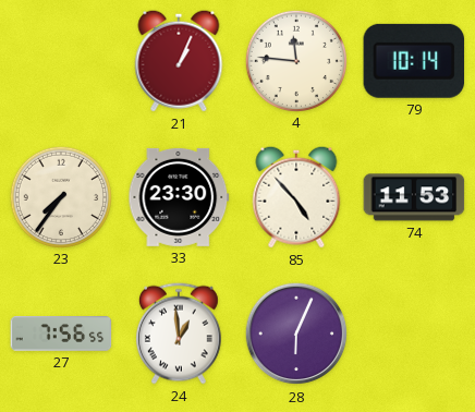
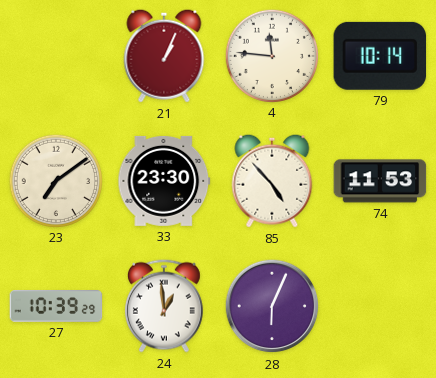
23: 7:36 -> 7:09
27: 7:56 -> 10:39
